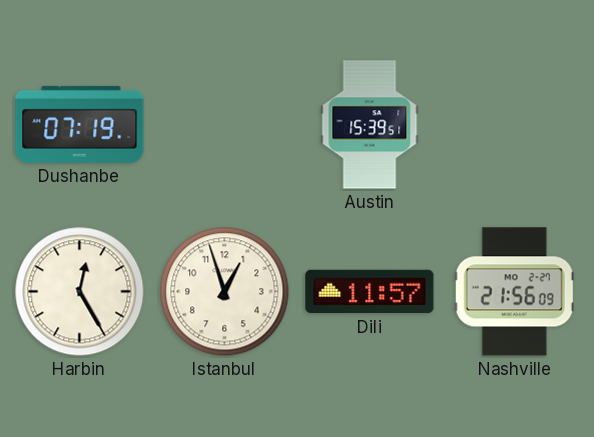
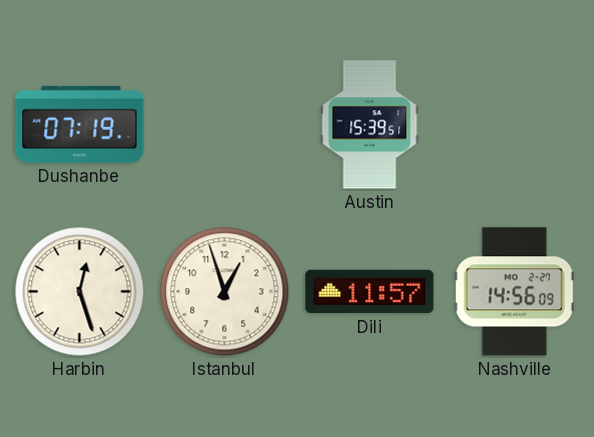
Harbin: 12:25 -> 12:27
Nashville: 21:56 -> 14:56
